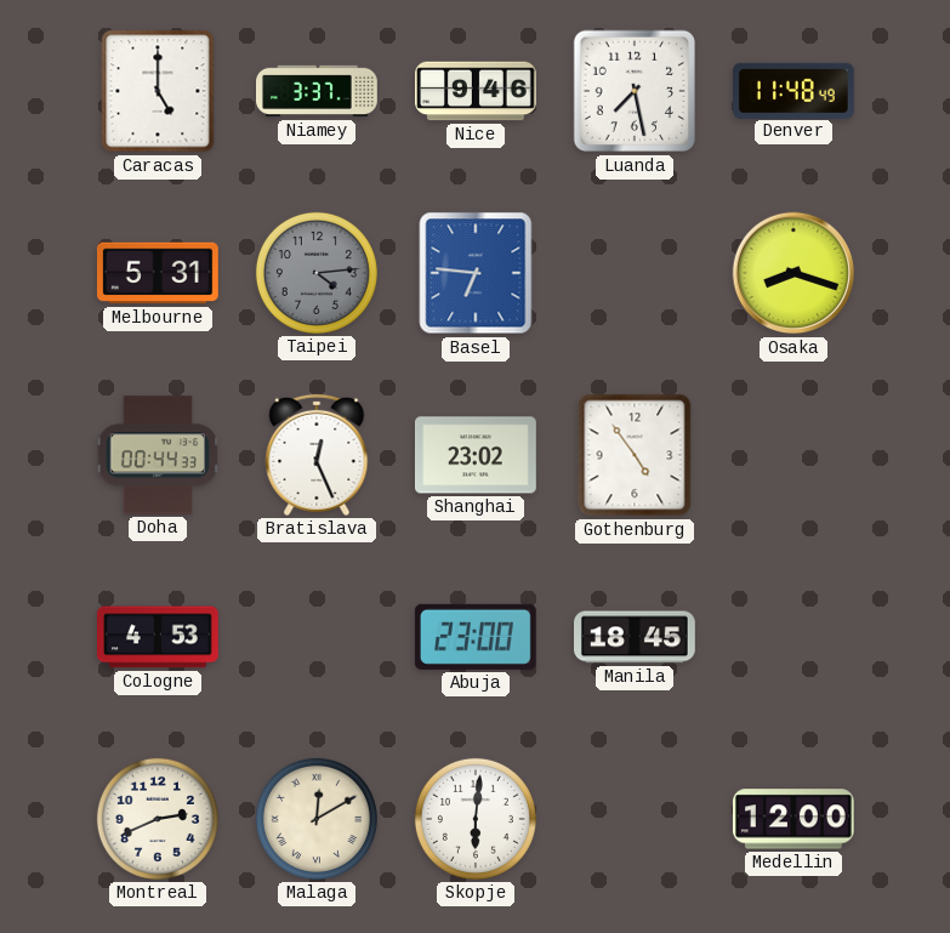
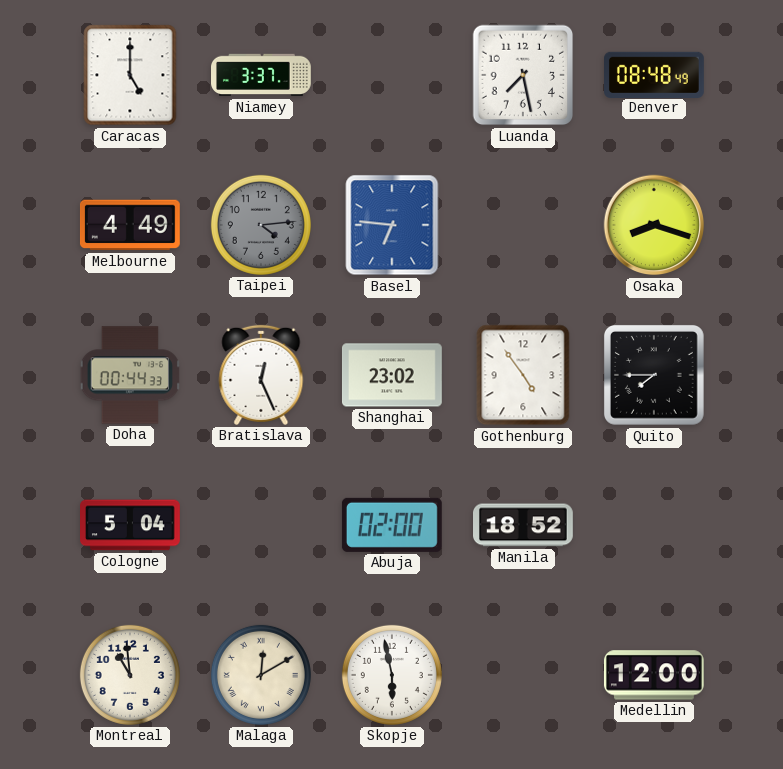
Nice: 9:46 -> none
Denver: 11:48 -> 08:48
Melbourne: 5:31 -> 4:49
Quito: none -> 7:45
Cologne: 4:53 -> 5:04
Abuja: 23:00 -> 02:00
Manila: 18:45 -> 18:52
Montreal: 2:41 -> 10:59
Skopje: 6:01 -> 5:58
